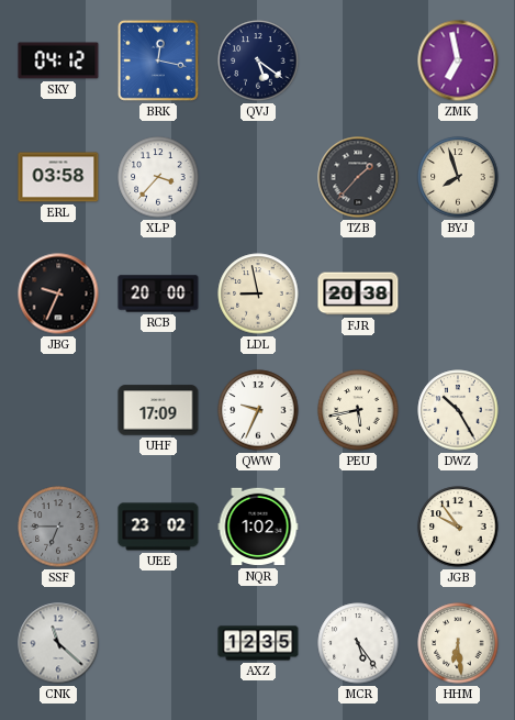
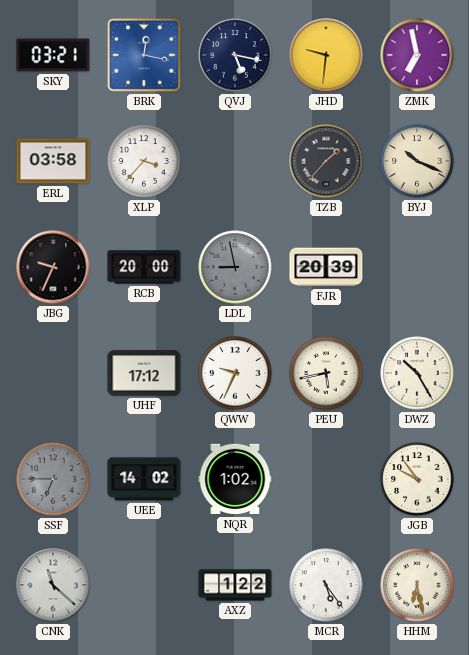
SKY: 04:12 -> 03:21
QVJ: 5:21 -> 5:17
JHD: none -> 9:31
BYJ: 7:57 -> 10:19
LDL dial: cream -> grey
FJR: 20:38 -> 20:39
UHF: 17:09 -> 17:12
UEE: 23:02 -> 14:02
AXZ: 12:35 -> 1:22
HHM: 6:29 -> 6:28
